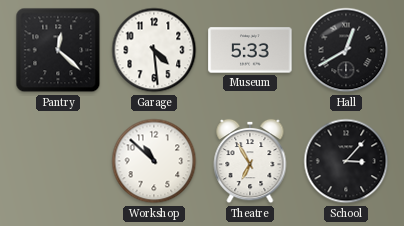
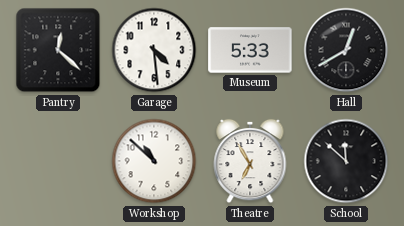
School: 3:07 -> 11:52
